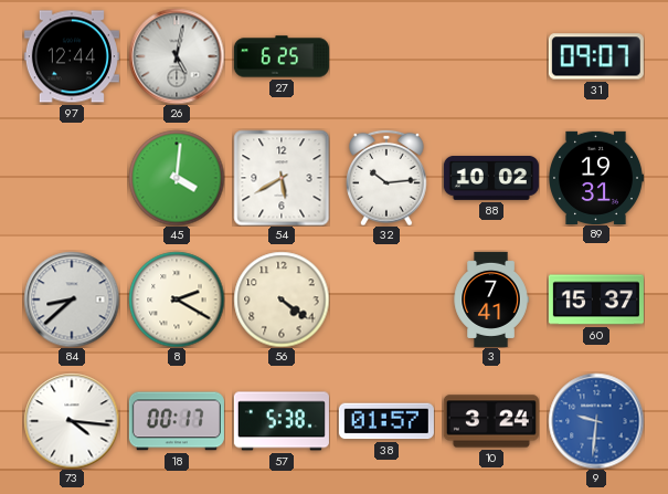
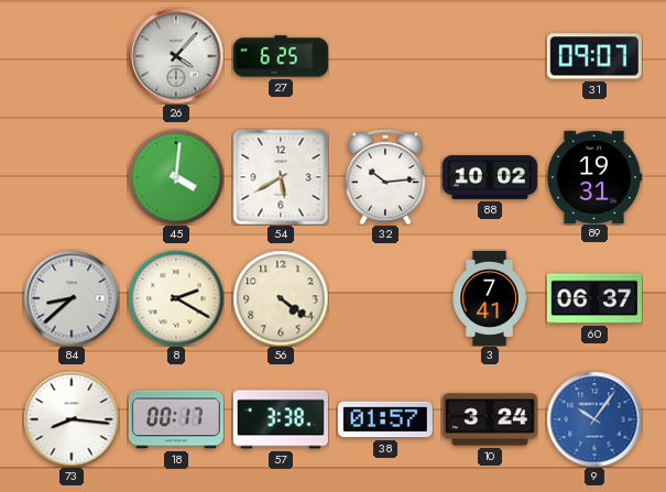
97: 12:44 -> none
26: 5:02 -> 4:07
60: 15:37 -> 06:37
73: 4:16 -> 8:16
57: 5:38 -> 3:38
9: 9:31 -> 10:06
